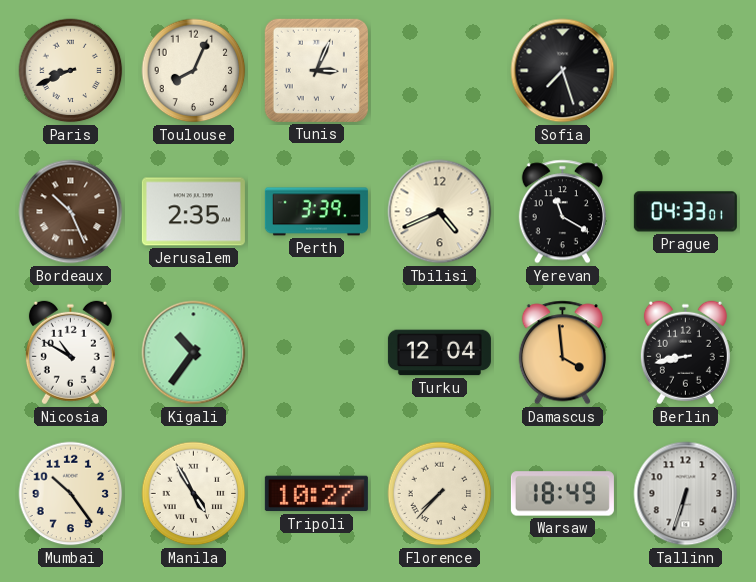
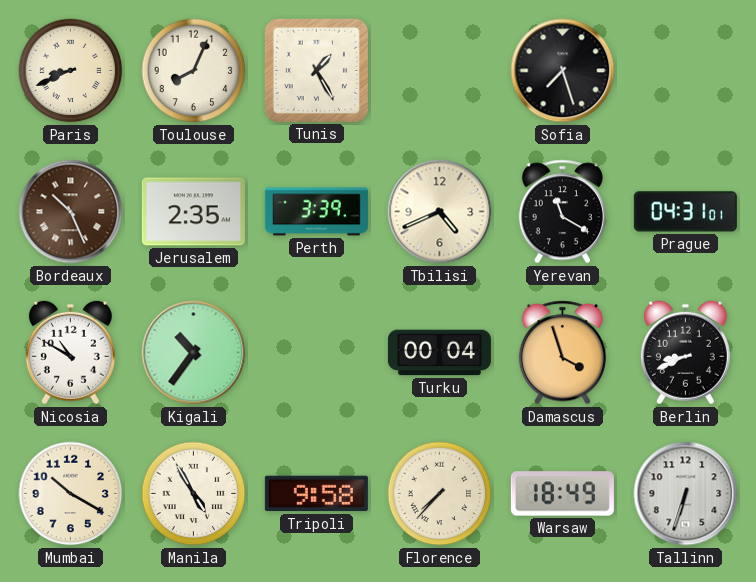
Tunis: 3:04 -> 1:25
Prague: 04:33 -> 04:31
Turku: 12:04 -> 00:04
Damascus: 3:59 -> 3:57
Berlin: 8:43 -> 8:41
Mumbai: 10:24 -> 10:20
Tripoli: 10:27 -> 9:58
